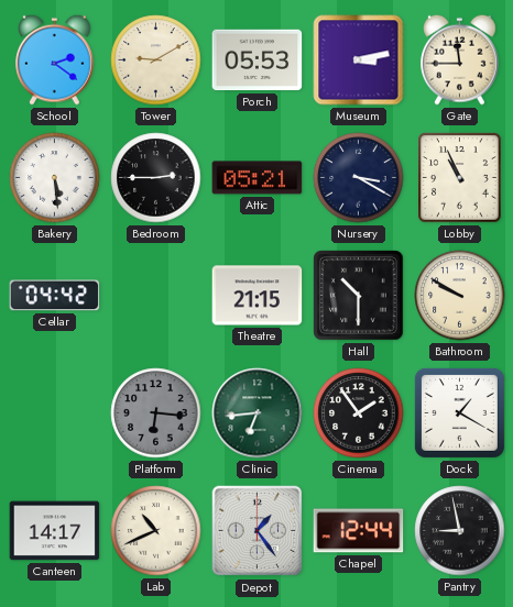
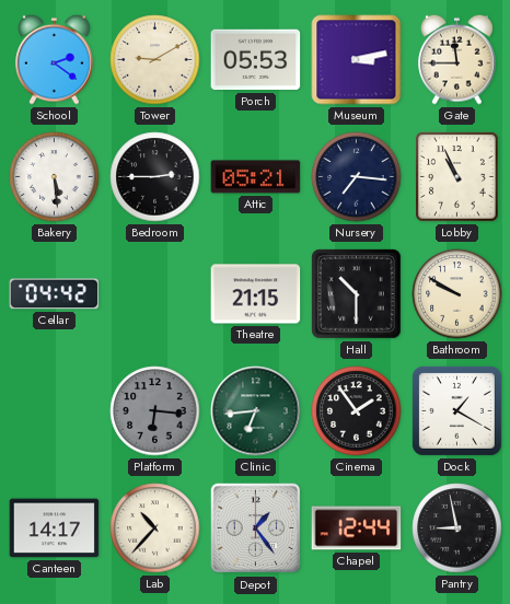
Nursery: 3:20 -> 7:16
Lab: 10:41 -> 10:37
